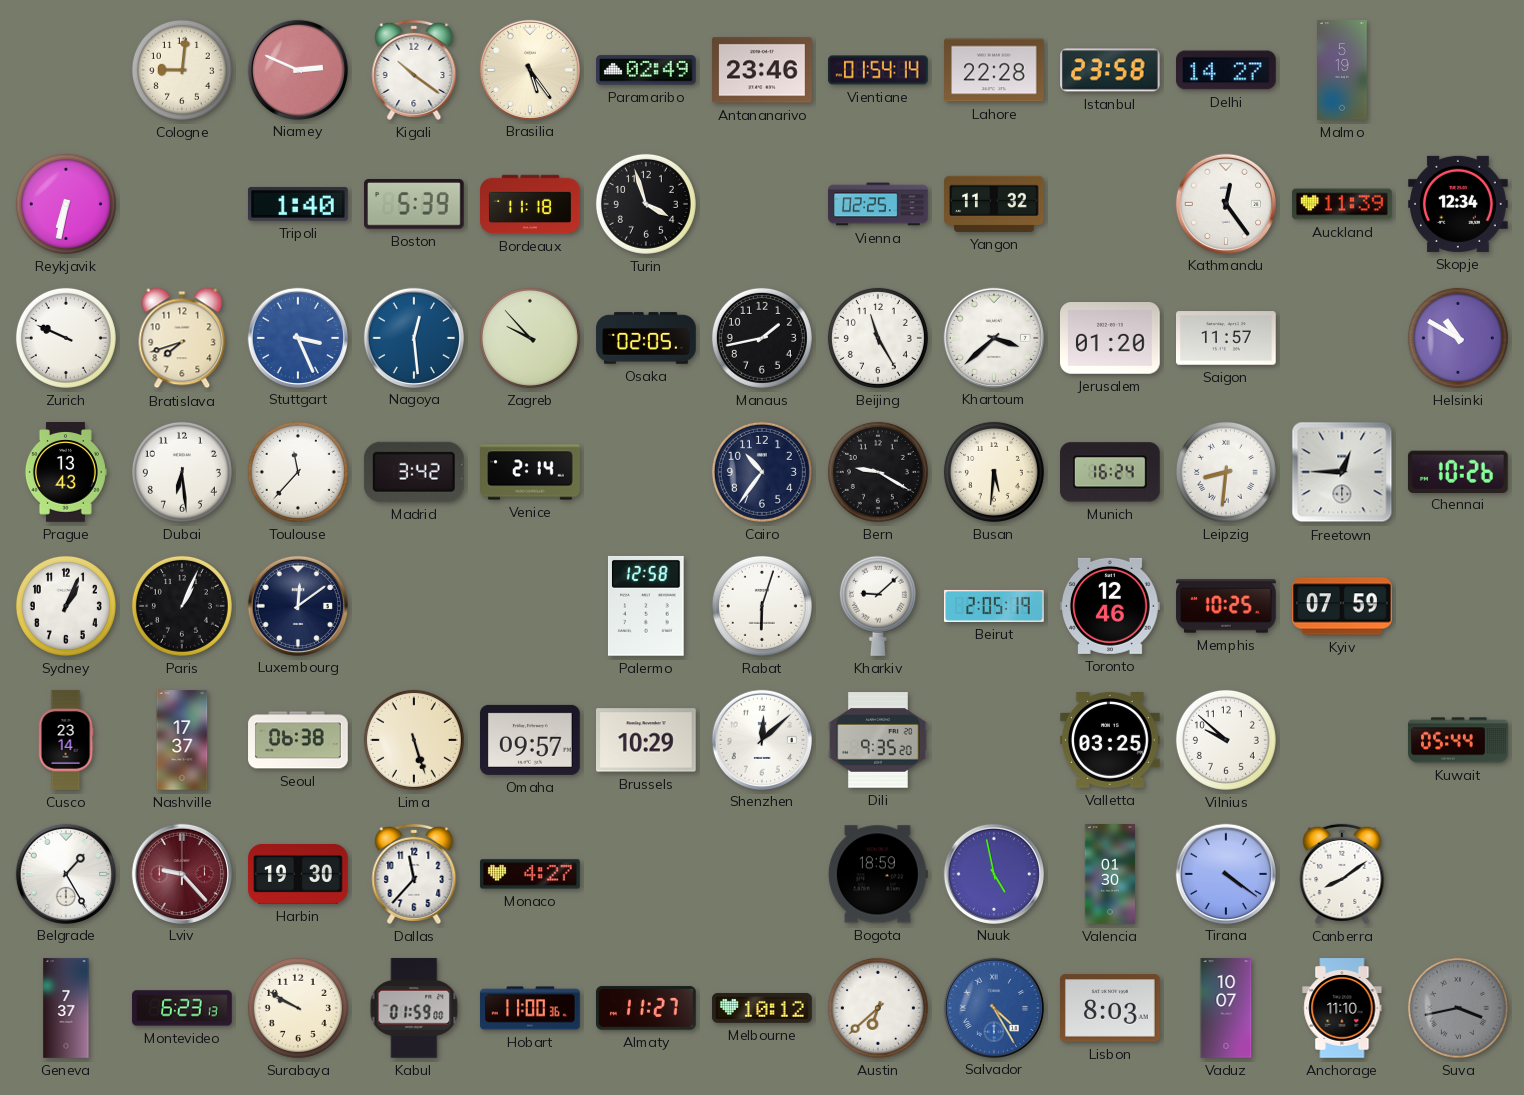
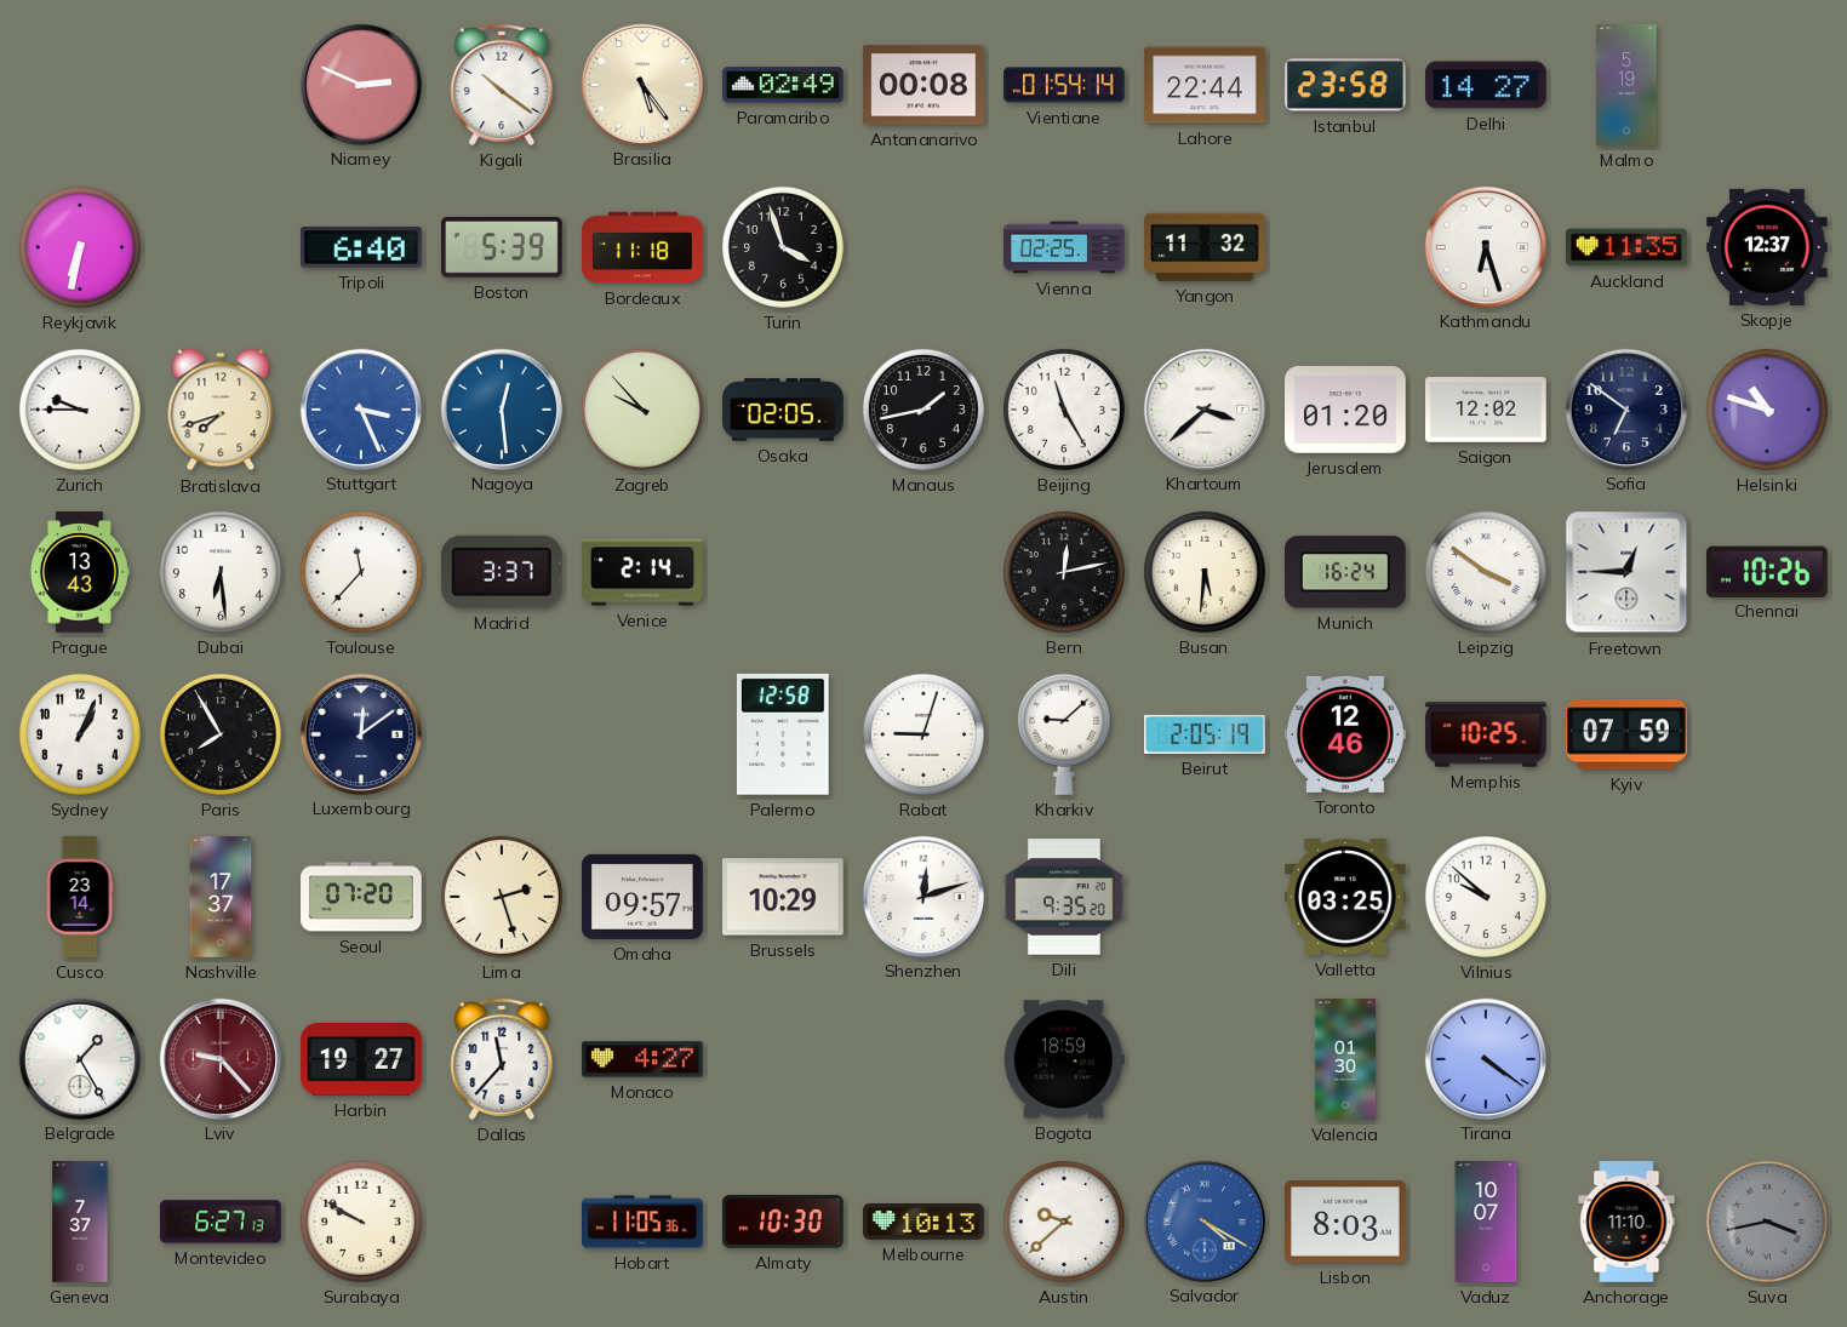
Cologne: 9:01 -> none
Antananarivo: 23:46 -> 00:08
Lahore: 22:28 -> 22:44
Tripoli: 1:40 -> 6:40
Kathmandu: 12:24 -> 6:27
Auckland: 11:39 -> 11:35
Skopje: 12:34 -> 12:37
Zurich: 9:49 -> 9:45
Saigon: 11:57 -> 12:02
Sofia: none -> 6:51
Helsinki: 10:50 -> 10:48
Madrid: 3:42 -> 3:37
Cairo: 10:36 -> none
Bern: 9:20 -> 12:13
Leipzig: 8:31 -> 3:51
Paris: 1:04 -> 7:55
Rabat: 6:03 -> 9:03
Seoul: 06:38 -> 07:20
Lima: 5:27 -> 2:27
Shenzhen: 12:08 -> 12:12
Kuwait: 05:44 -> none
Harbin: 19:30 -> 19:27
Nuuk: 4:58 -> none
Canberra: 8:09 -> none
Montevideo: 6:23 -> 6:27
Kabul: 01:59 -> none
Hobart: 11:00 -> 11:05
Almaty: 11:27 -> 10:30
Melbourne: 10:12 -> 10:13
Austin: 6:38 -> 9:38
Salvador: 4:25 -> 4:20
